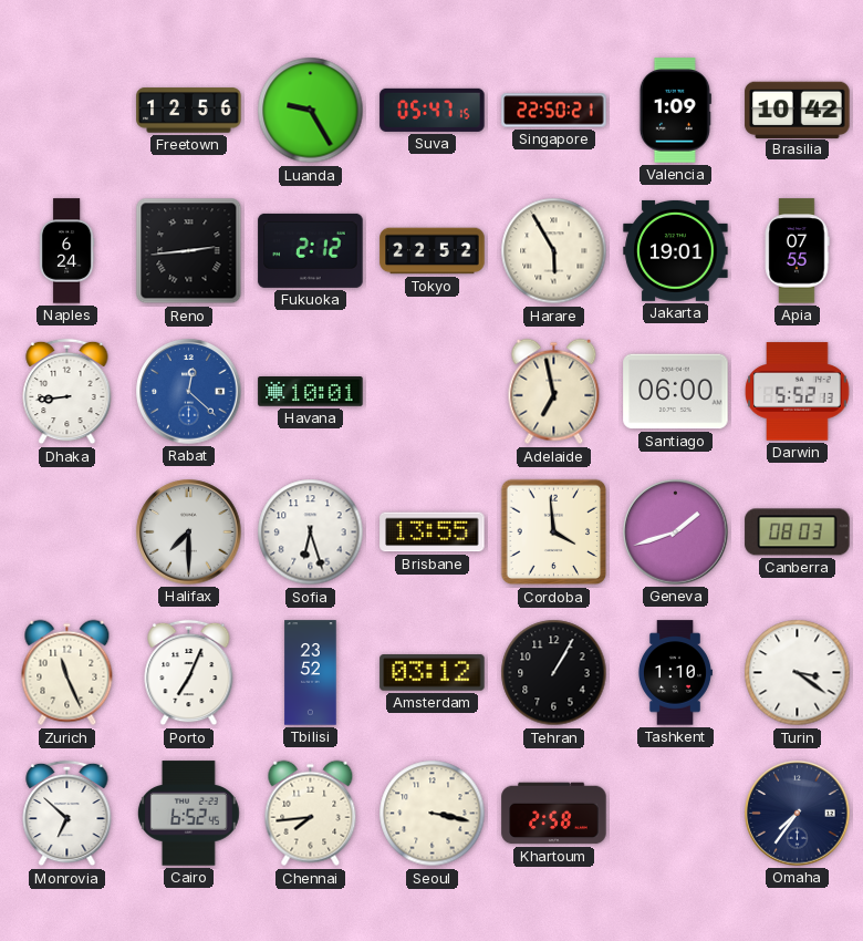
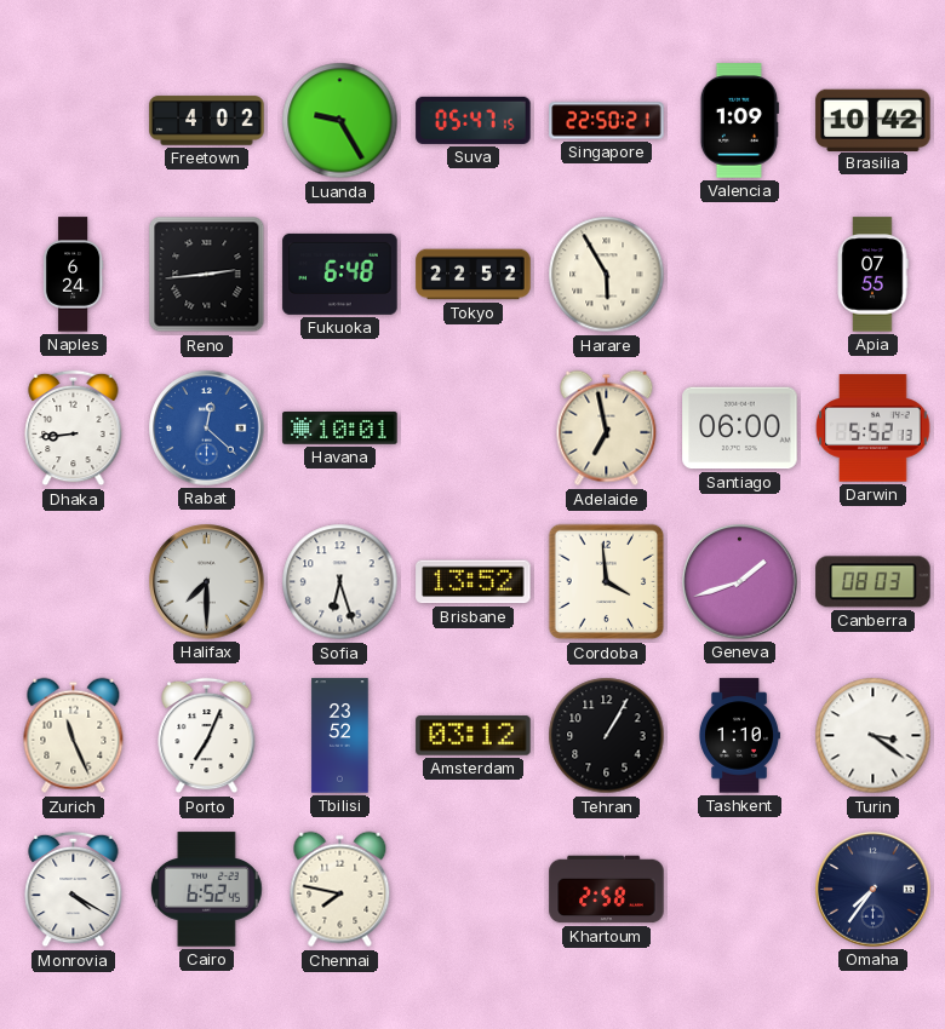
Freetown: 12:56 -> 4:02
Fukuoka: 2:12 -> 6:48
Jakarta: 19:01 -> none
Brisbane: 13:55 -> 13:52
Monrovia: 6:52 -> 4:20
Chennai: 7:44 -> 7:47
Seoul: 3:17 -> none
